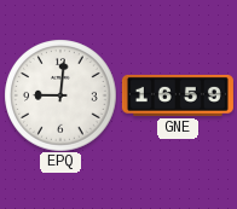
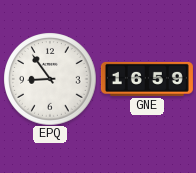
EPQ: 9:01 -> 8:54
